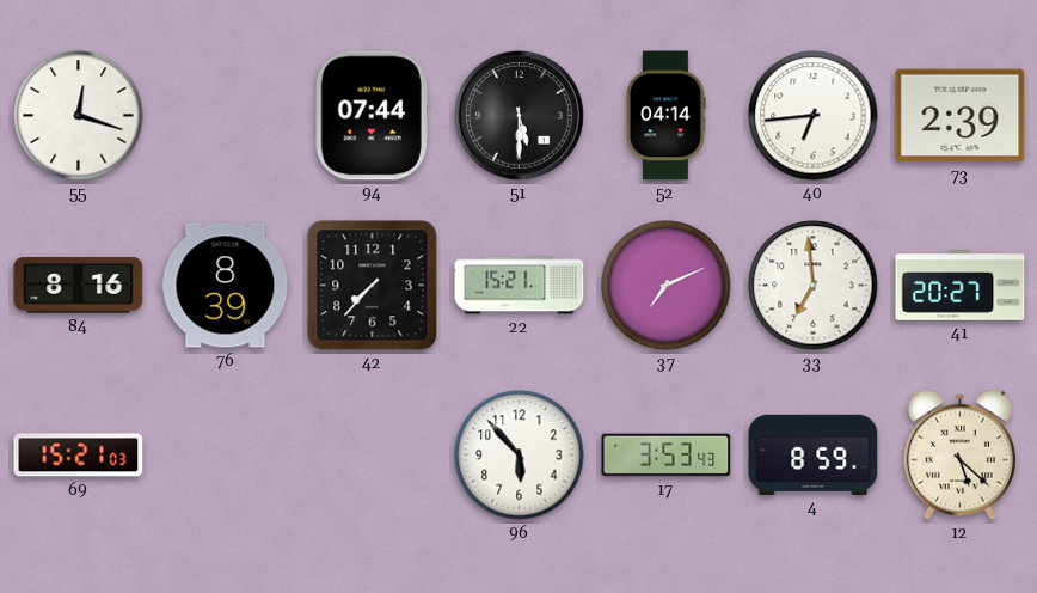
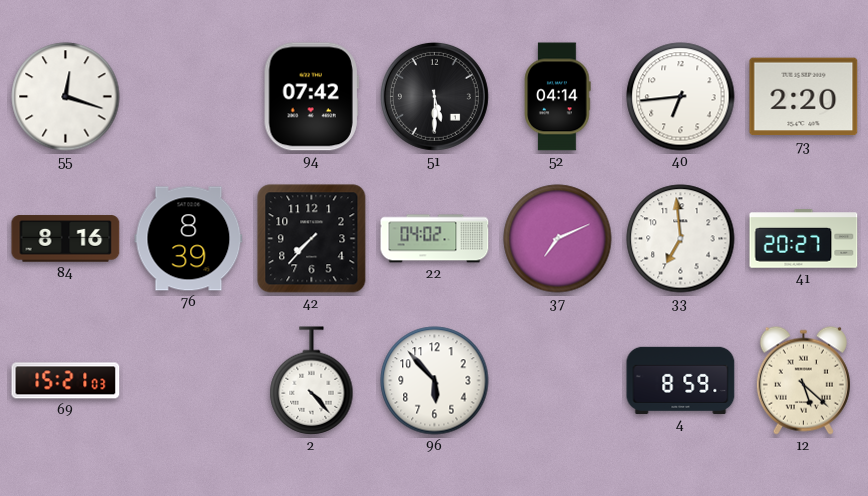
94: 07:44 -> 07:42
73: 2:39 -> 2:20
22: 15:21 -> 04:02
2: none -> 4:23
17: 3:53 -> none
